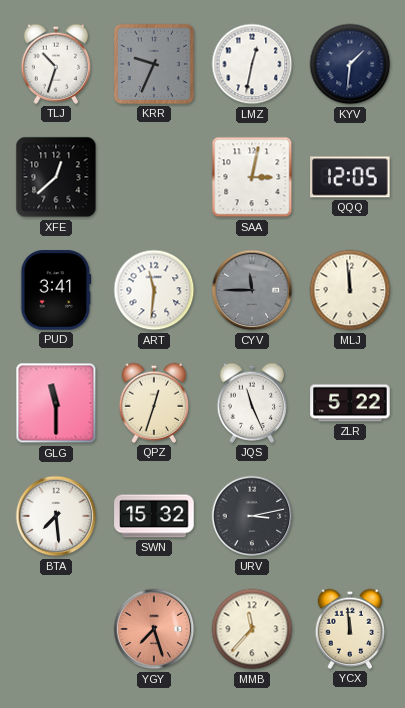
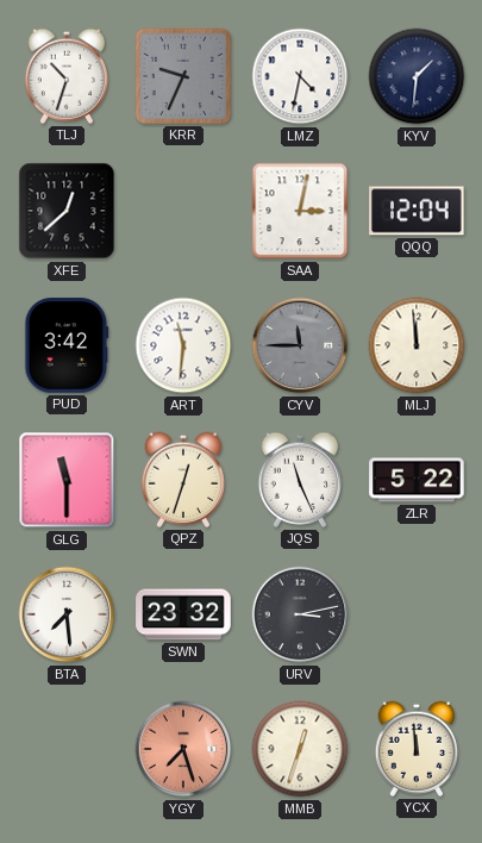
LMZ: 12:32 -> 4:32
QQQ: 12:05 -> 12:04
PUD: 3:41 -> 3:42
SWN: 15:32 -> 23:32
MMB: 11:37 -> 12:33
